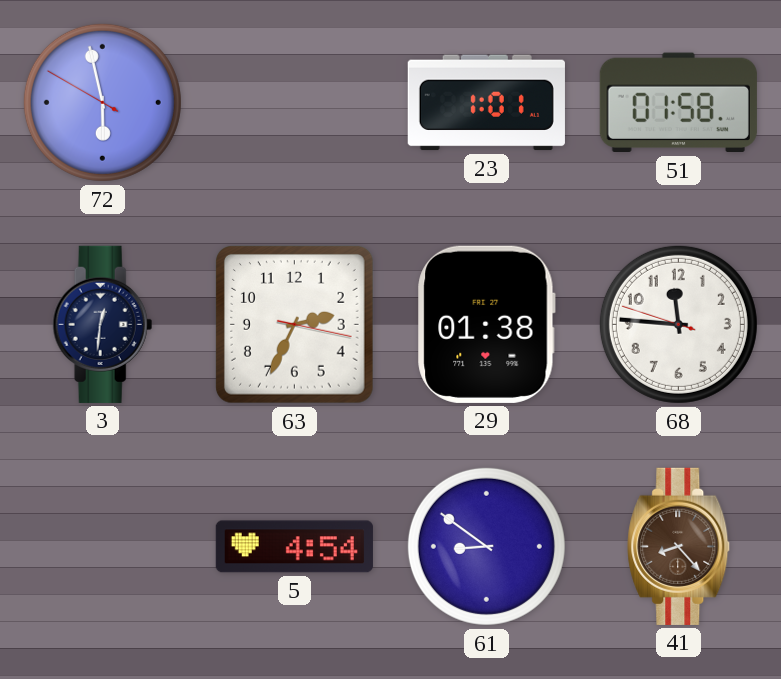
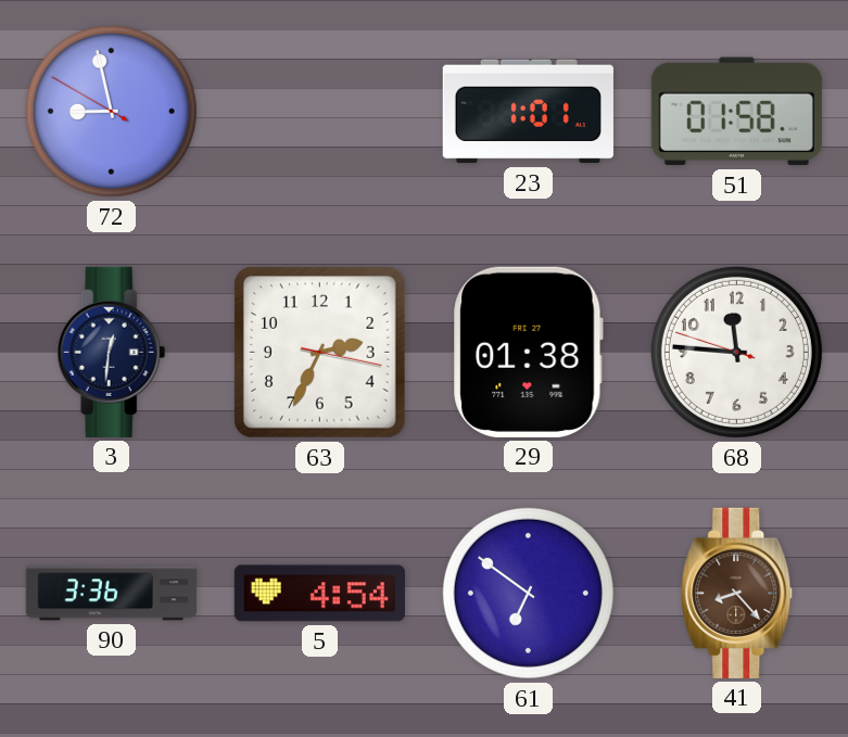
72: 5:57 -> 8:57
90: none -> 3:36
61: 8:51 -> 6:51
